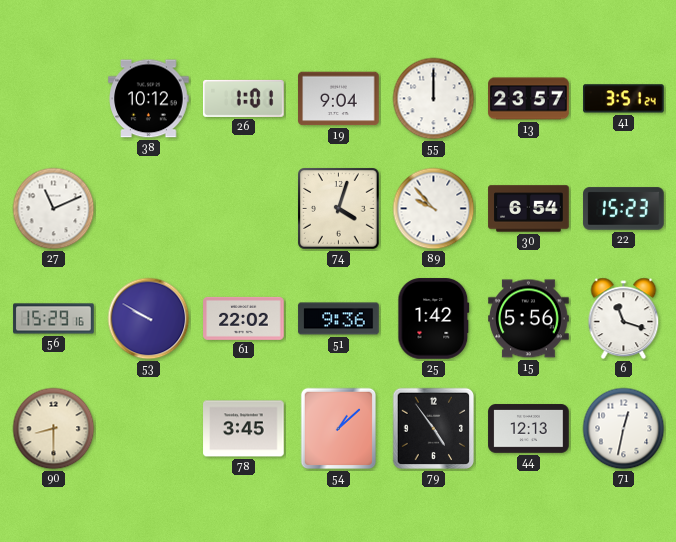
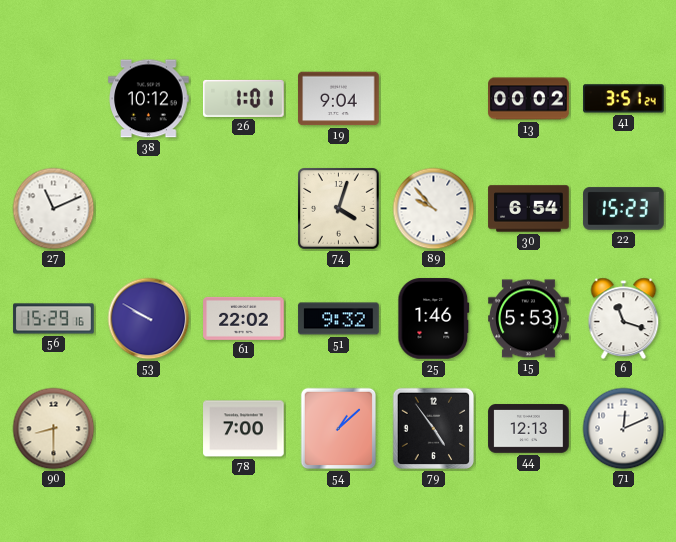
55: 12:00 -> none
13: 23:57 -> 00:02
51: 9:36 -> 9:32
25: 1:42 -> 1:46
15: 5:56 -> 5:53
78: 3:45 -> 7:00
71: 12:32 -> 12:11
